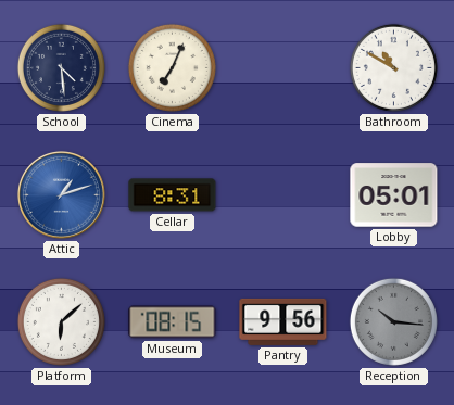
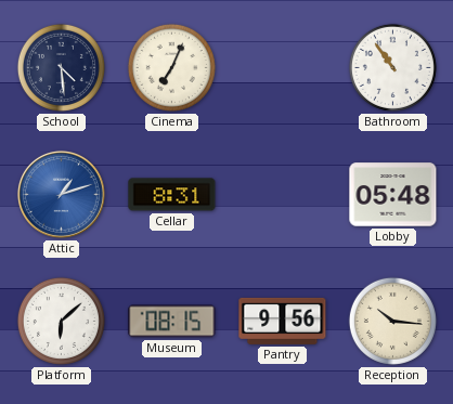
Bathroom: 10:50 -> 10:54
Lobby: 05:01 -> 05:48
Reception dial: grey -> cream
